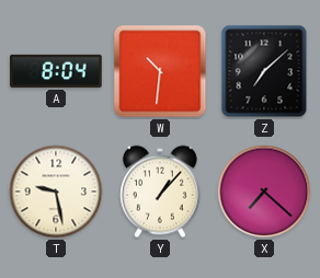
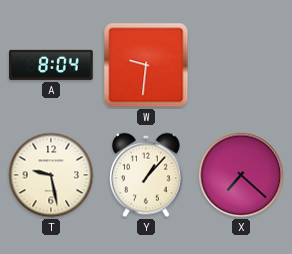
W: 10:31 -> 9:31
Z: 7:08 -> none
